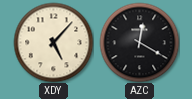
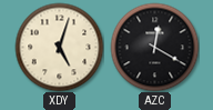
XDY: 5:07 -> 5:03
